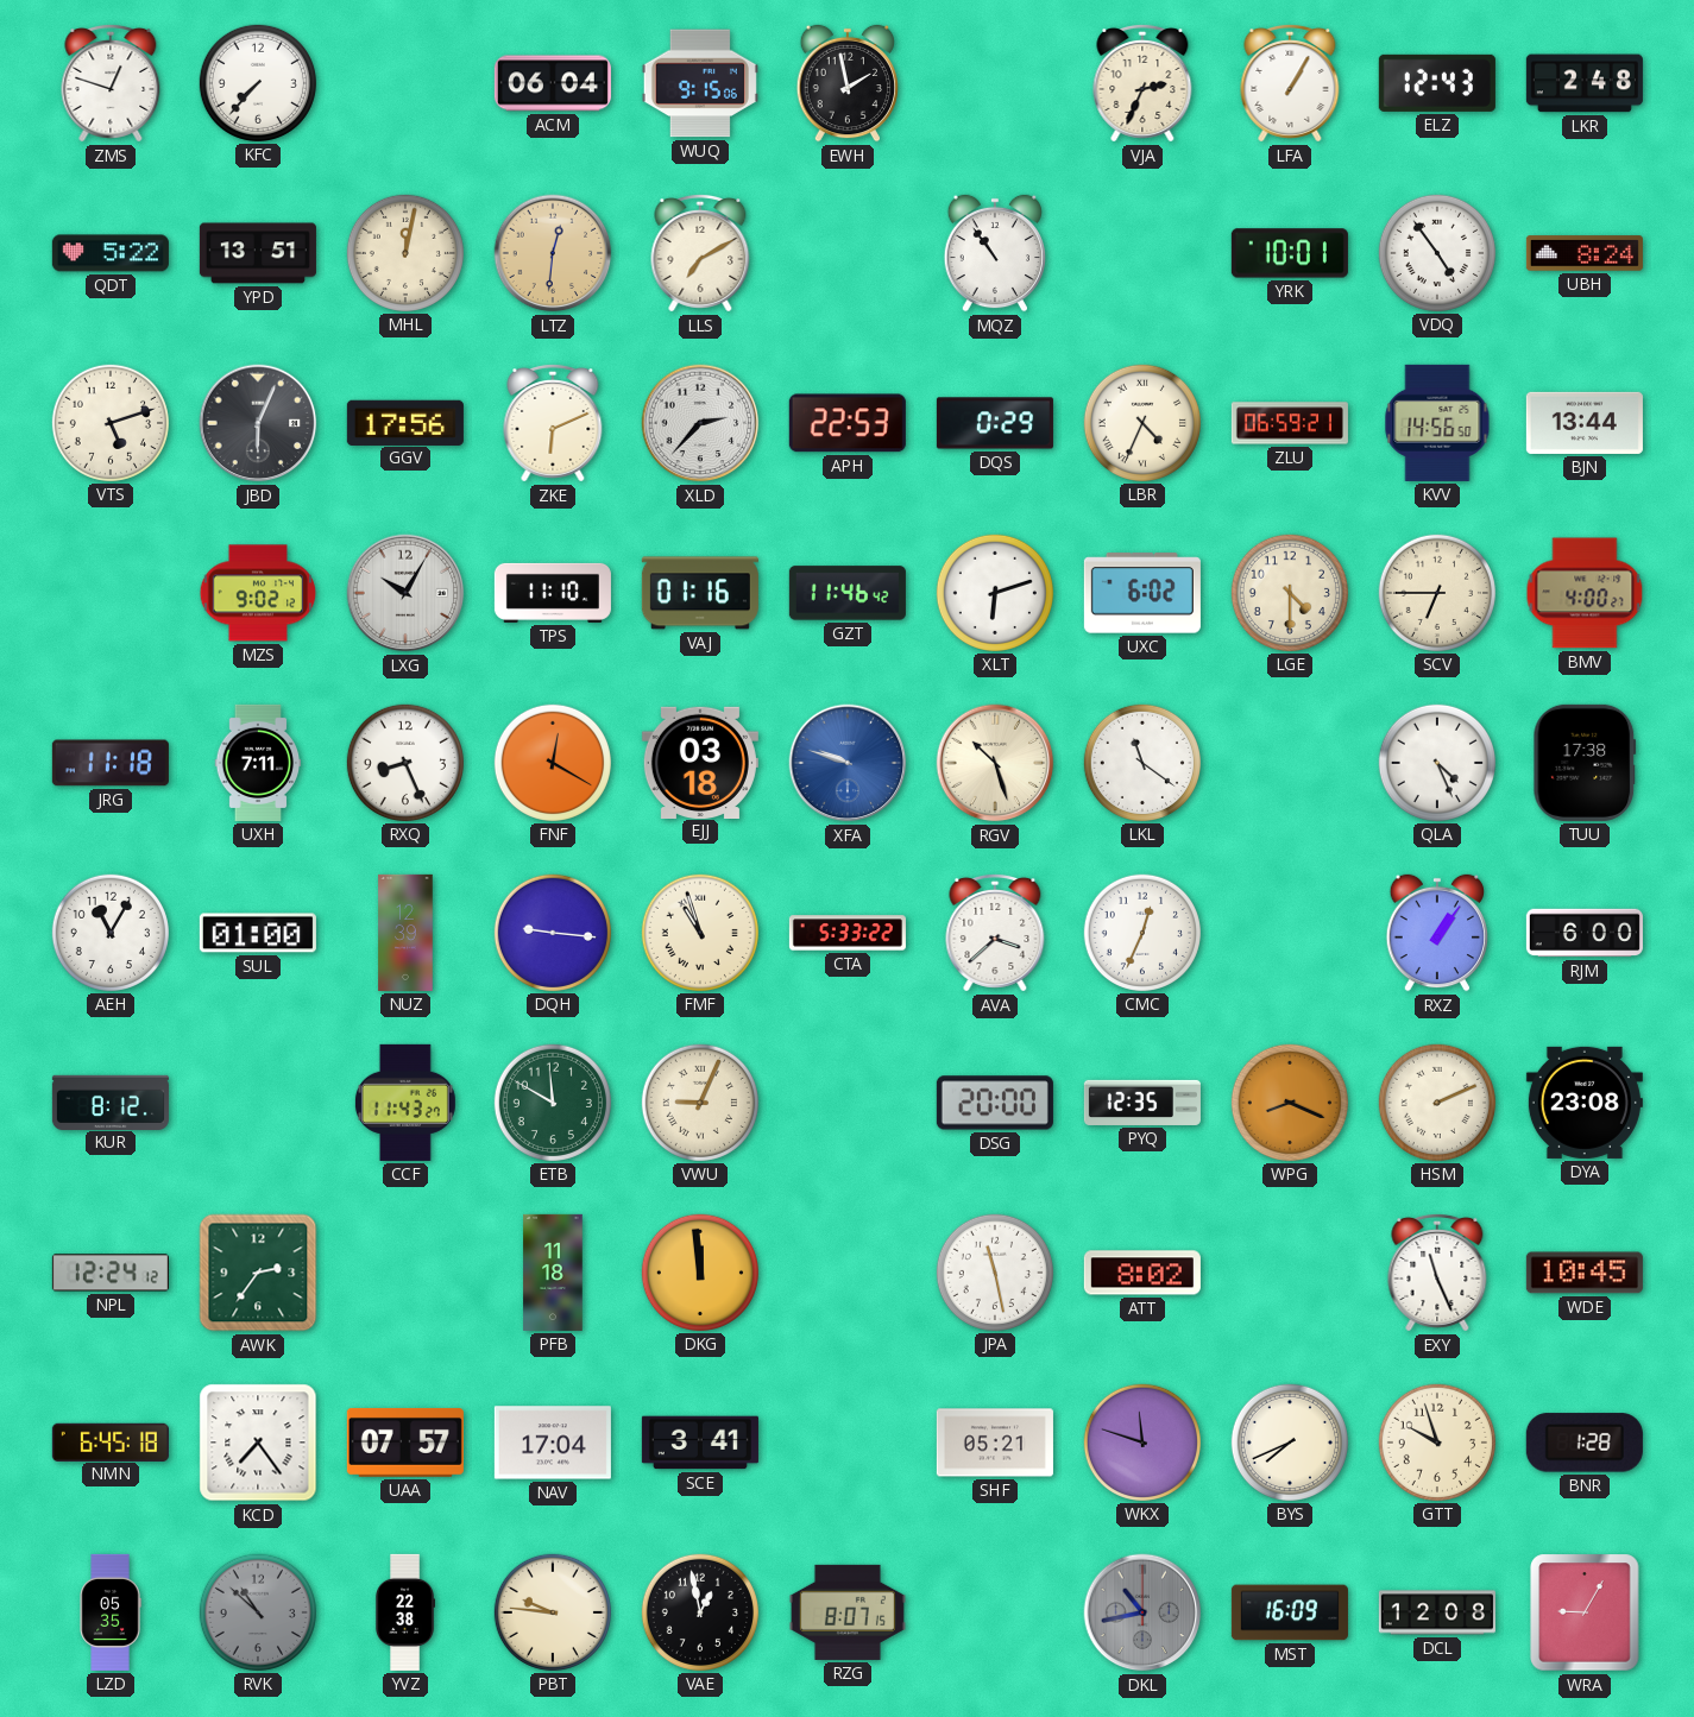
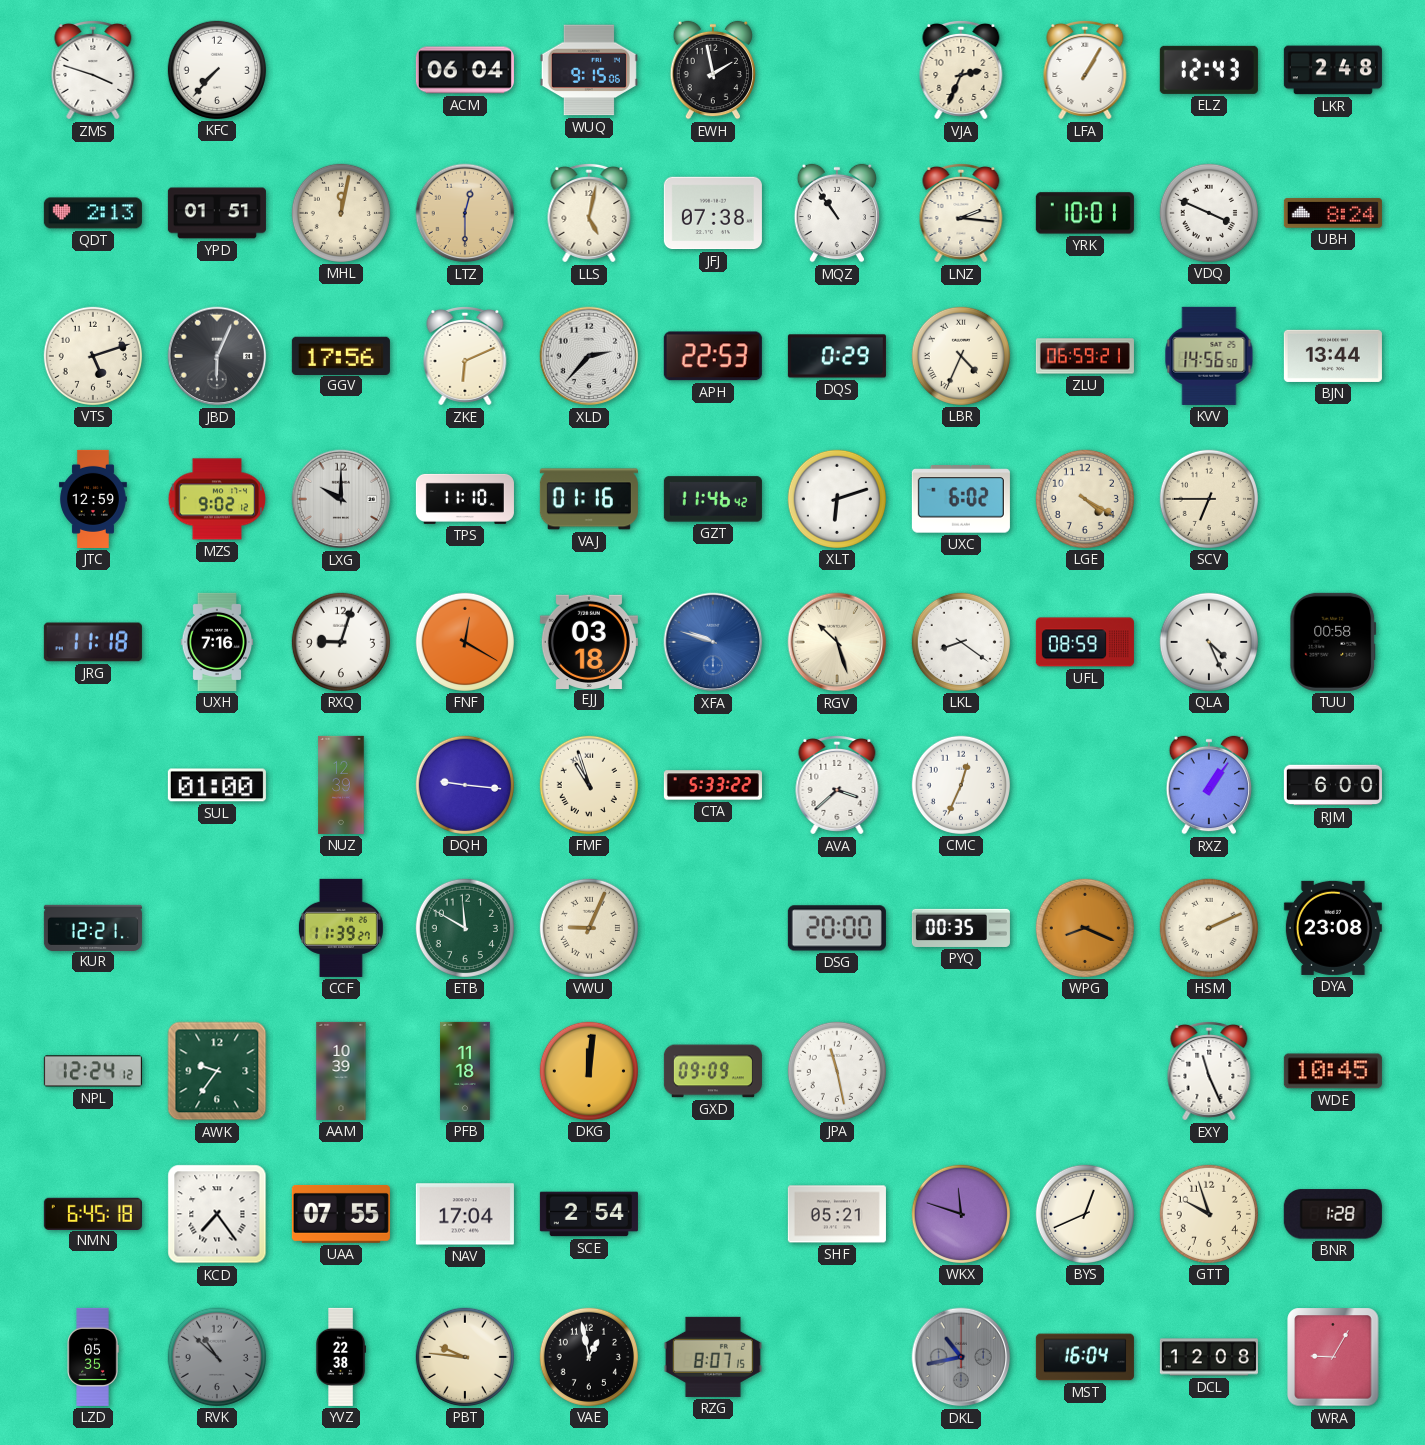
ZMS: 12:48 -> 3:48
QDT: 5:22 -> 2:13
YPD: 13:51 -> 01:51
LTZ: 12:31 -> 12:30
LLS: 7:10 -> 5:02
JFJ: none -> 07:38
LNZ: none -> 2:16
VDQ: 4:54 -> 3:49
JTC: none -> 12:59
LXG: 10:05 -> 10:00
LGE: 4:30 -> 4:20
BMV: 4:00 -> none
UXH: 7:11 -> 7:16
RXQ: 8:26 -> 9:03
LKL: 11:21 -> 8:21
UFL: none -> 08:59
TUU: 17:38 -> 00:58
AEH: 11:05 -> none
KUR: 8:12 -> 12:21
CCF: 11:43 -> 11:39
PYQ: 12:35 -> 00:35
AWK: 2:36 -> 9:36
AAM: none -> 10:39
DKG: 11:59 -> 12:01
GXD: none -> 09:09
ATT: 8:02 -> none
UAA: 07:57 -> 07:55
SCE: 3:41 -> 2:54
BYS: 7:41 -> 12:41
MST: 16:09 -> 16:04
